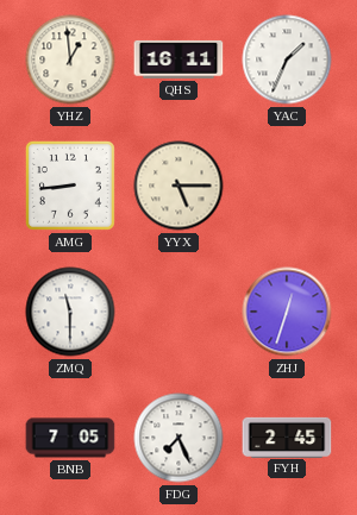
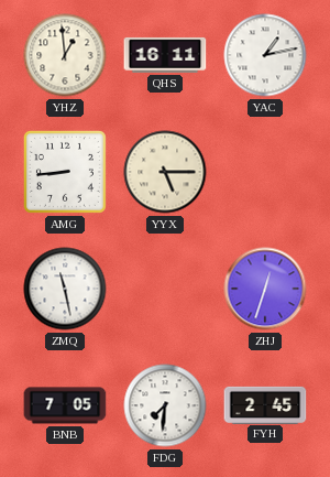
YAC: 1:34 -> 1:13
ZMQ: 11:30 -> 11:28
FDG: 7:26 -> 7:31
